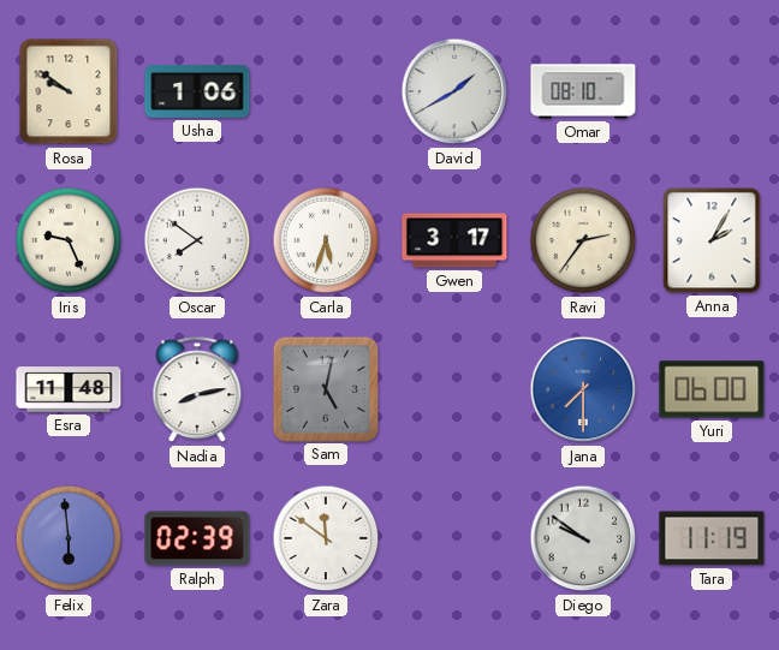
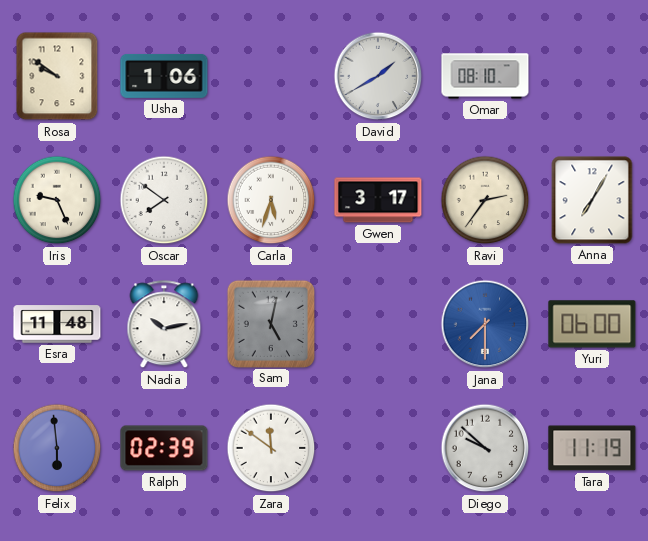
Anna: 2:05 -> 7:05
Nadia: 8:13 -> 10:13
Diego: 9:51 -> 9:52
